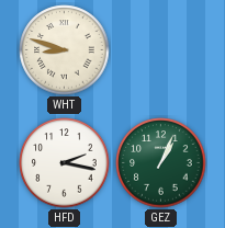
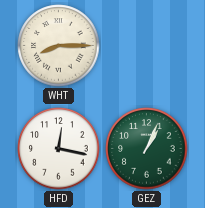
WHT: 8:48 -> 8:15
HFD: 2:17 -> 12:17
